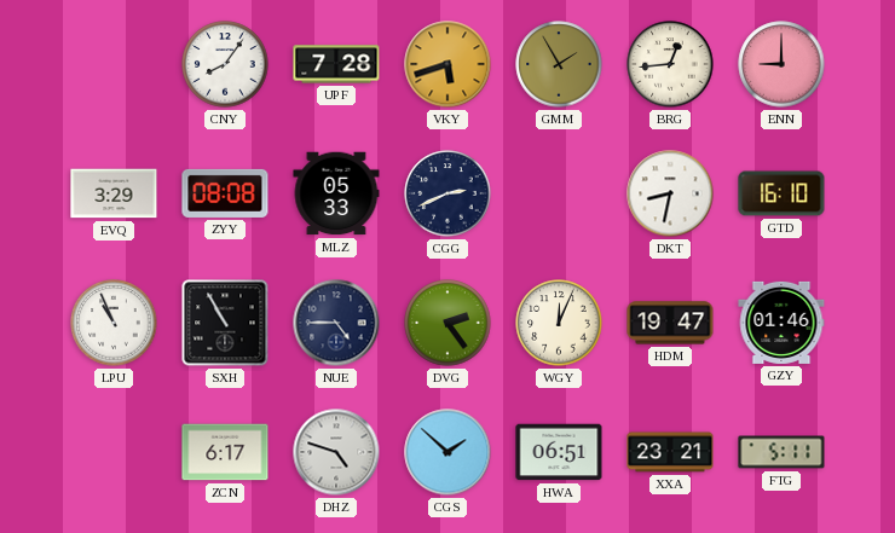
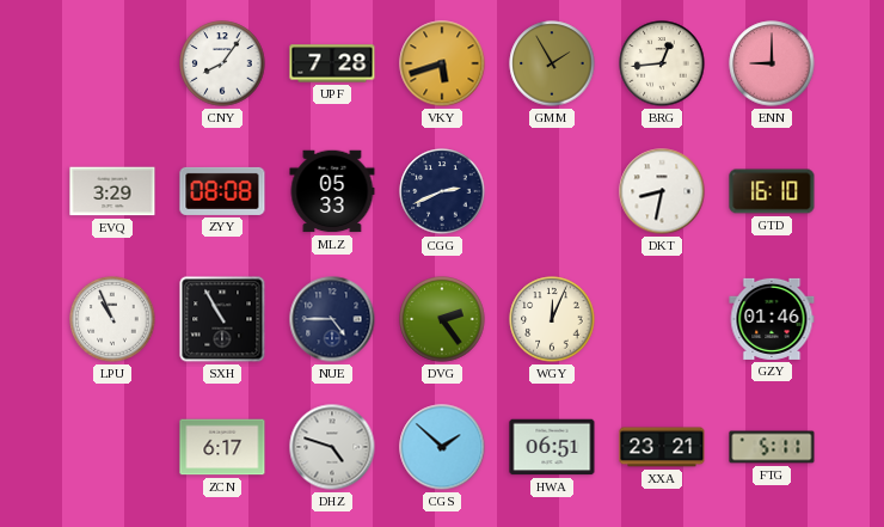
HDM: 19:47 -> none
